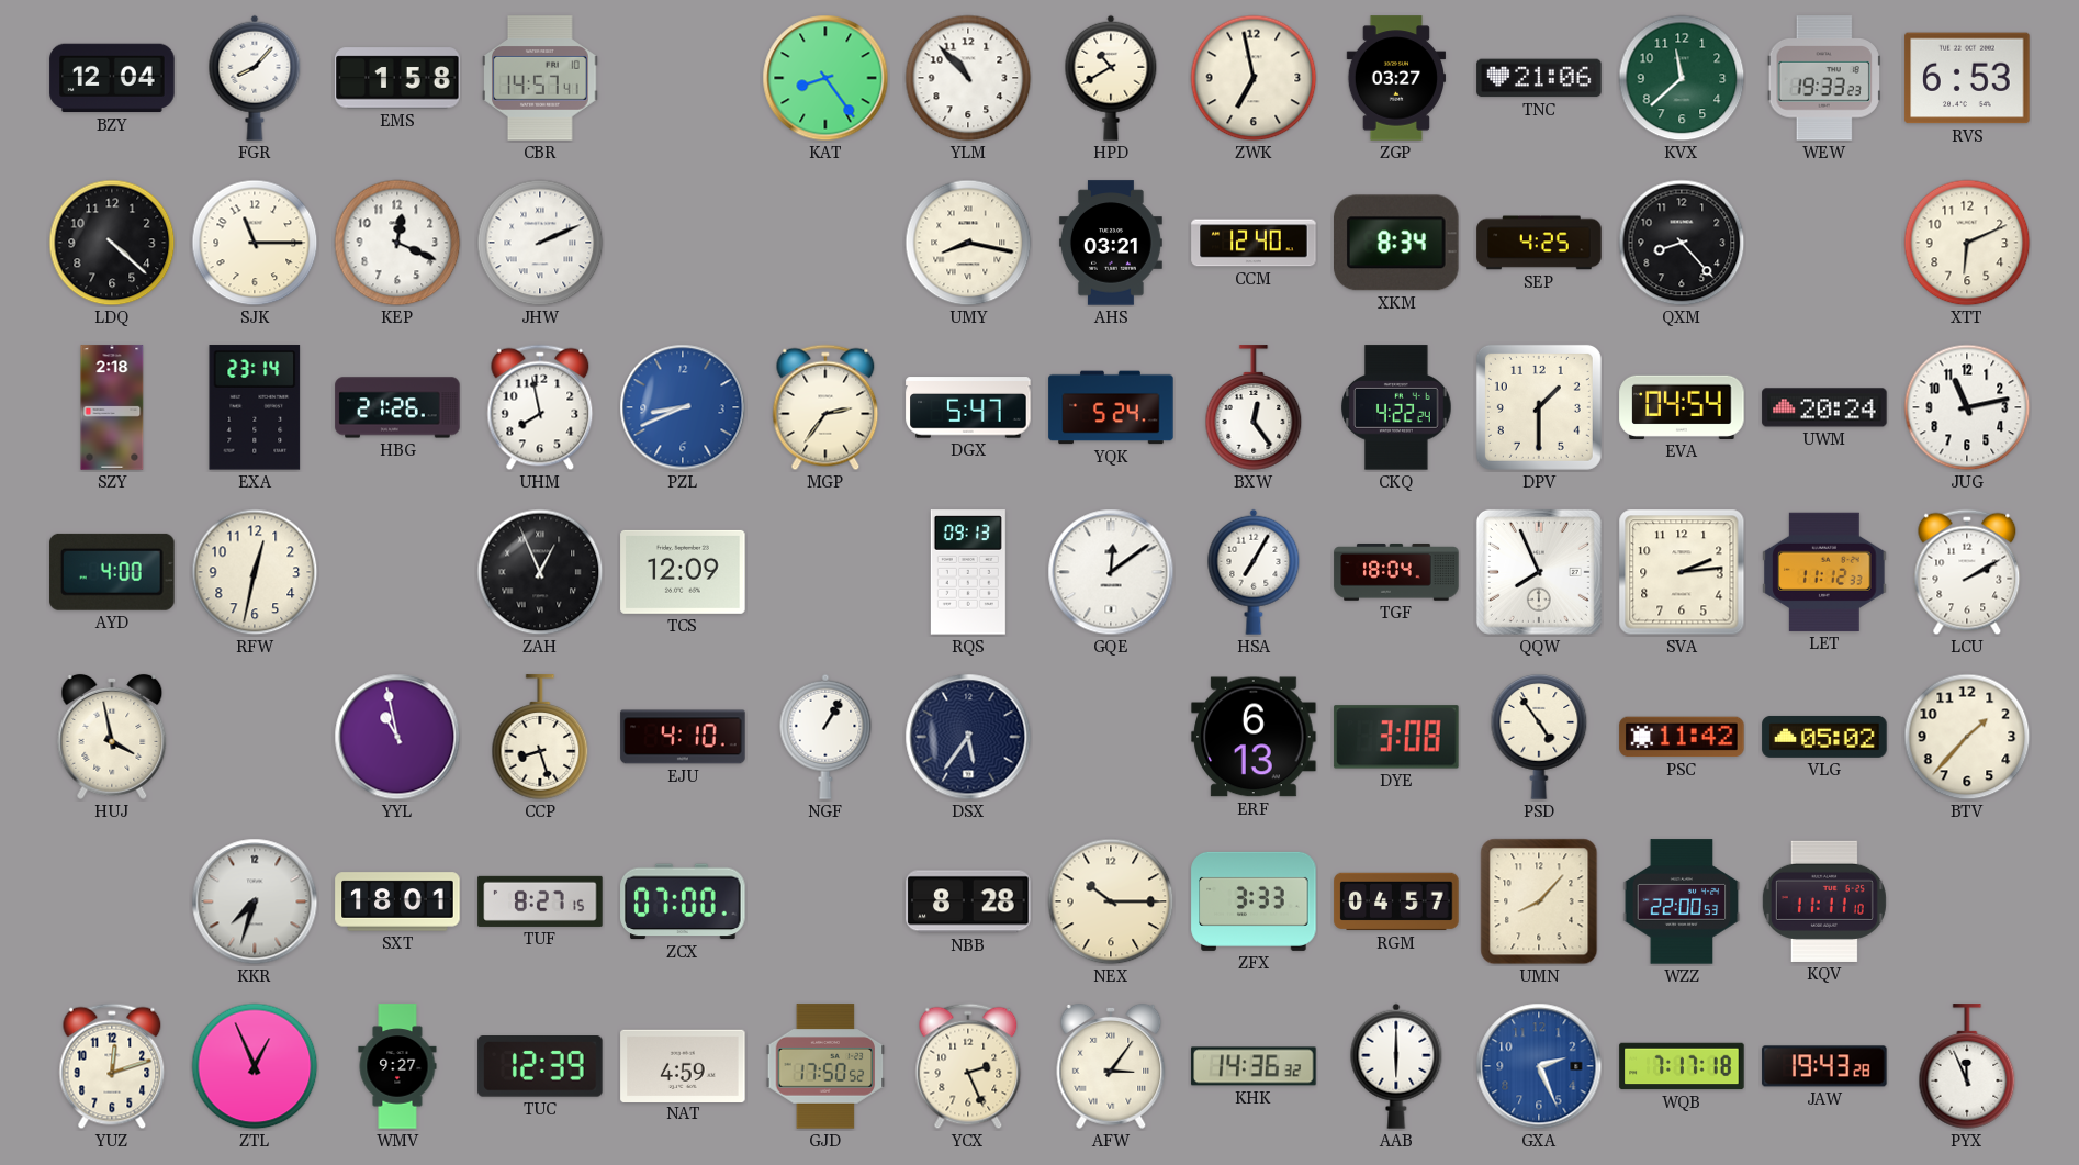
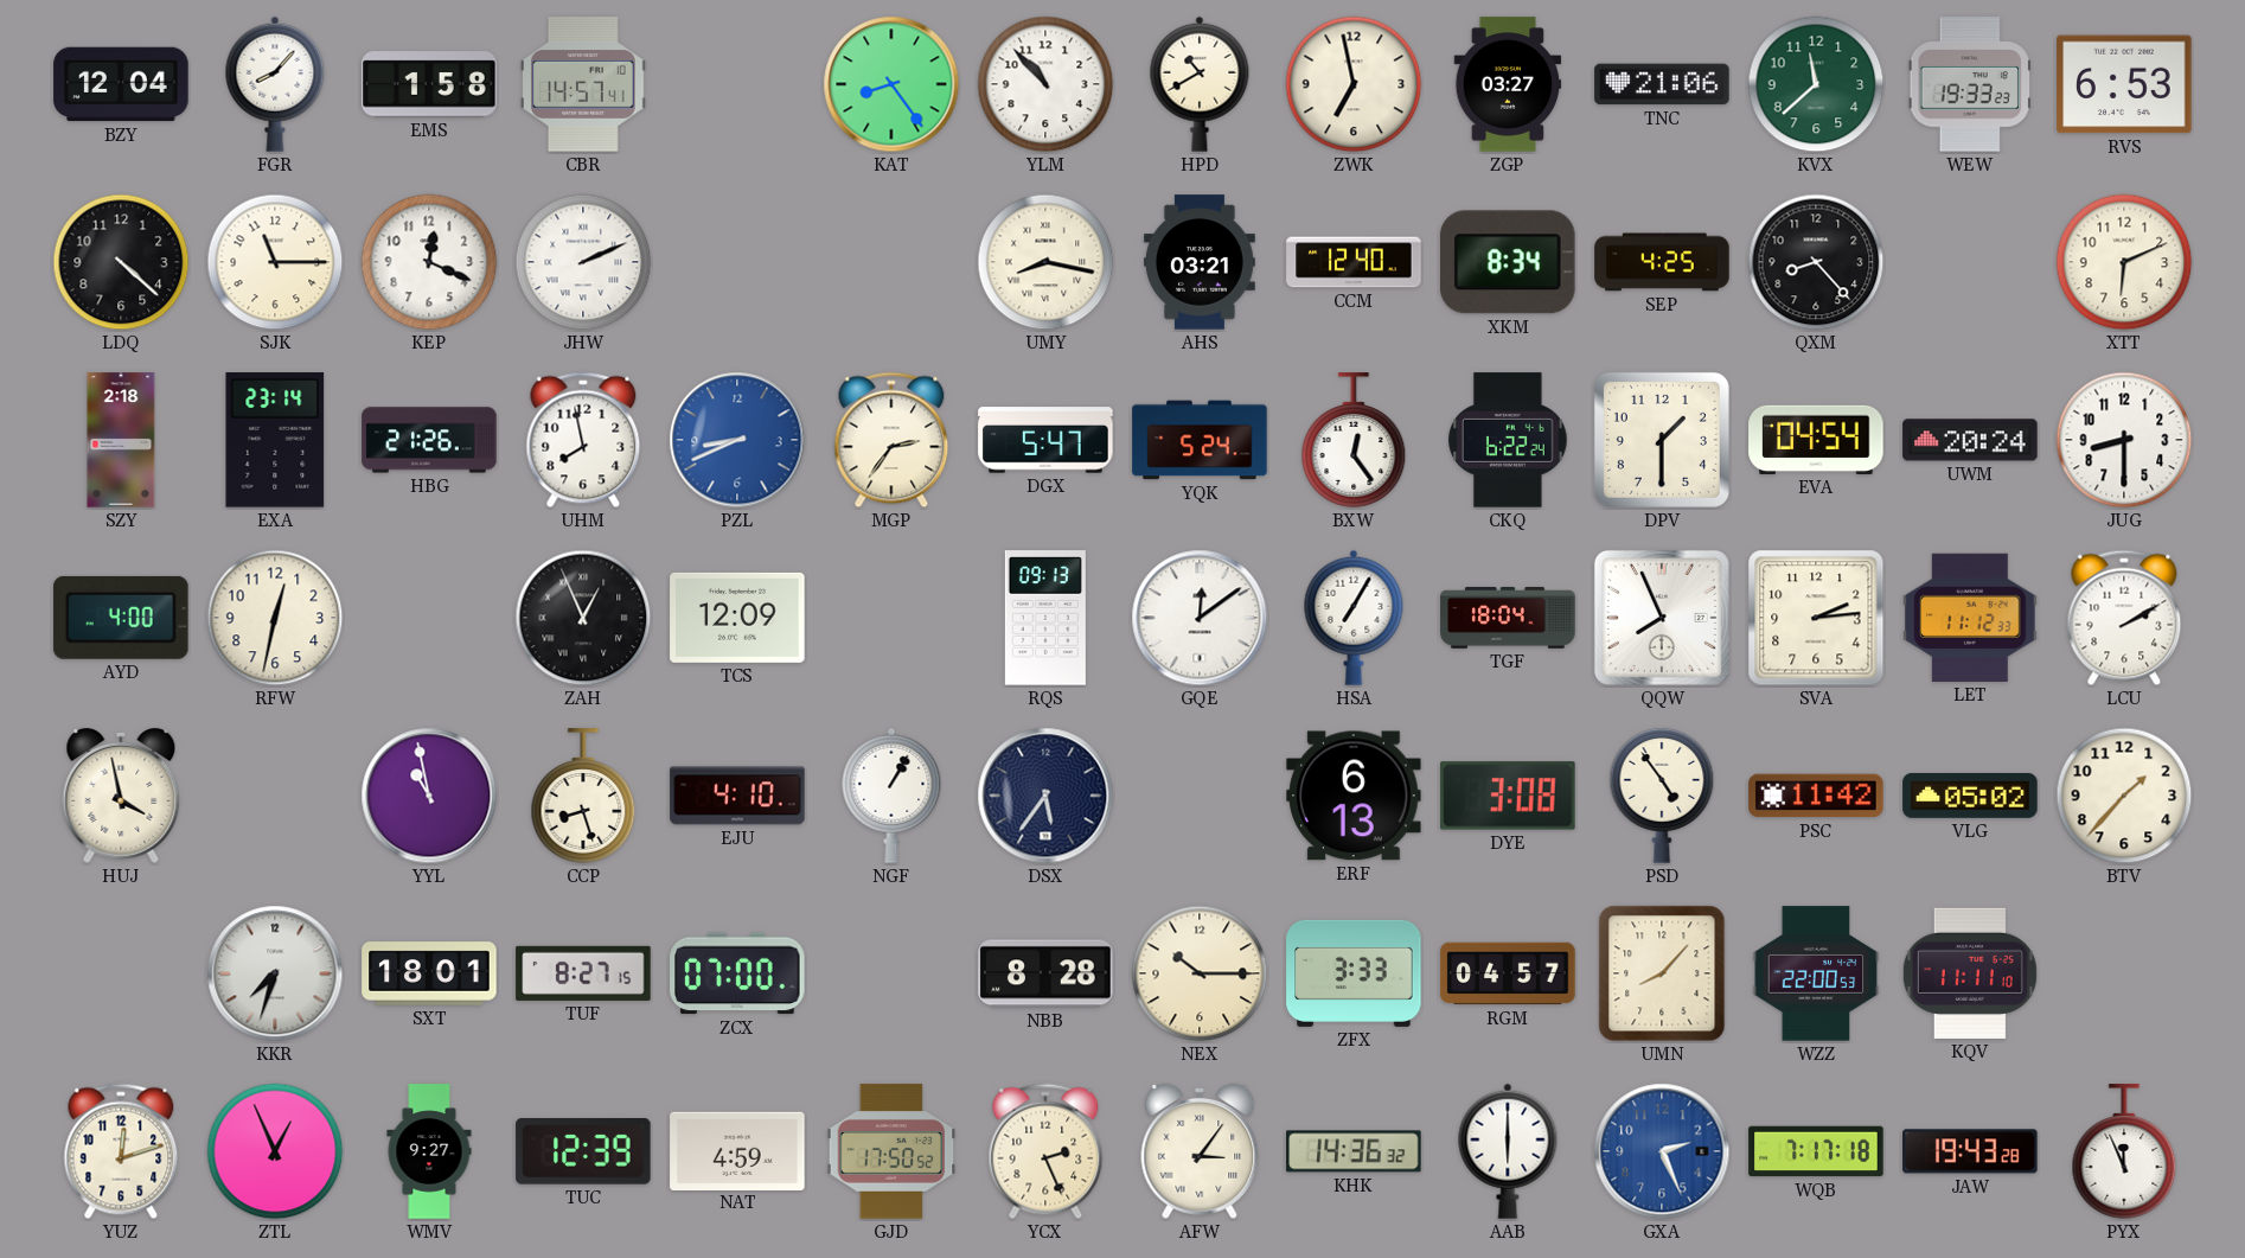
CKQ: 4:22 -> 6:22
JUG: 11:13 -> 8:30
